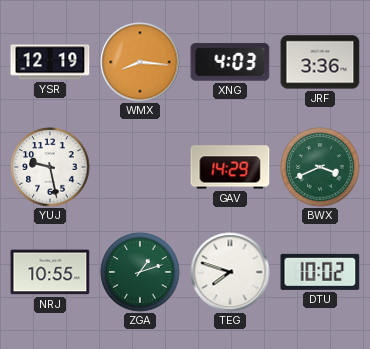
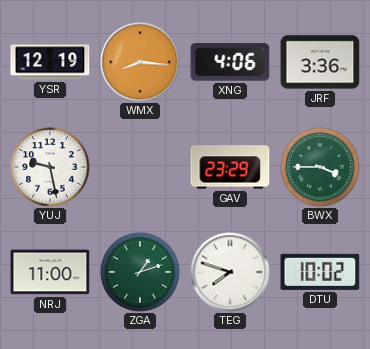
XNG: 4:03 -> 4:06
GAV: 14:29 -> 23:29
BWX: 3:41 -> 3:45
NRJ: 10:55 -> 11:00
